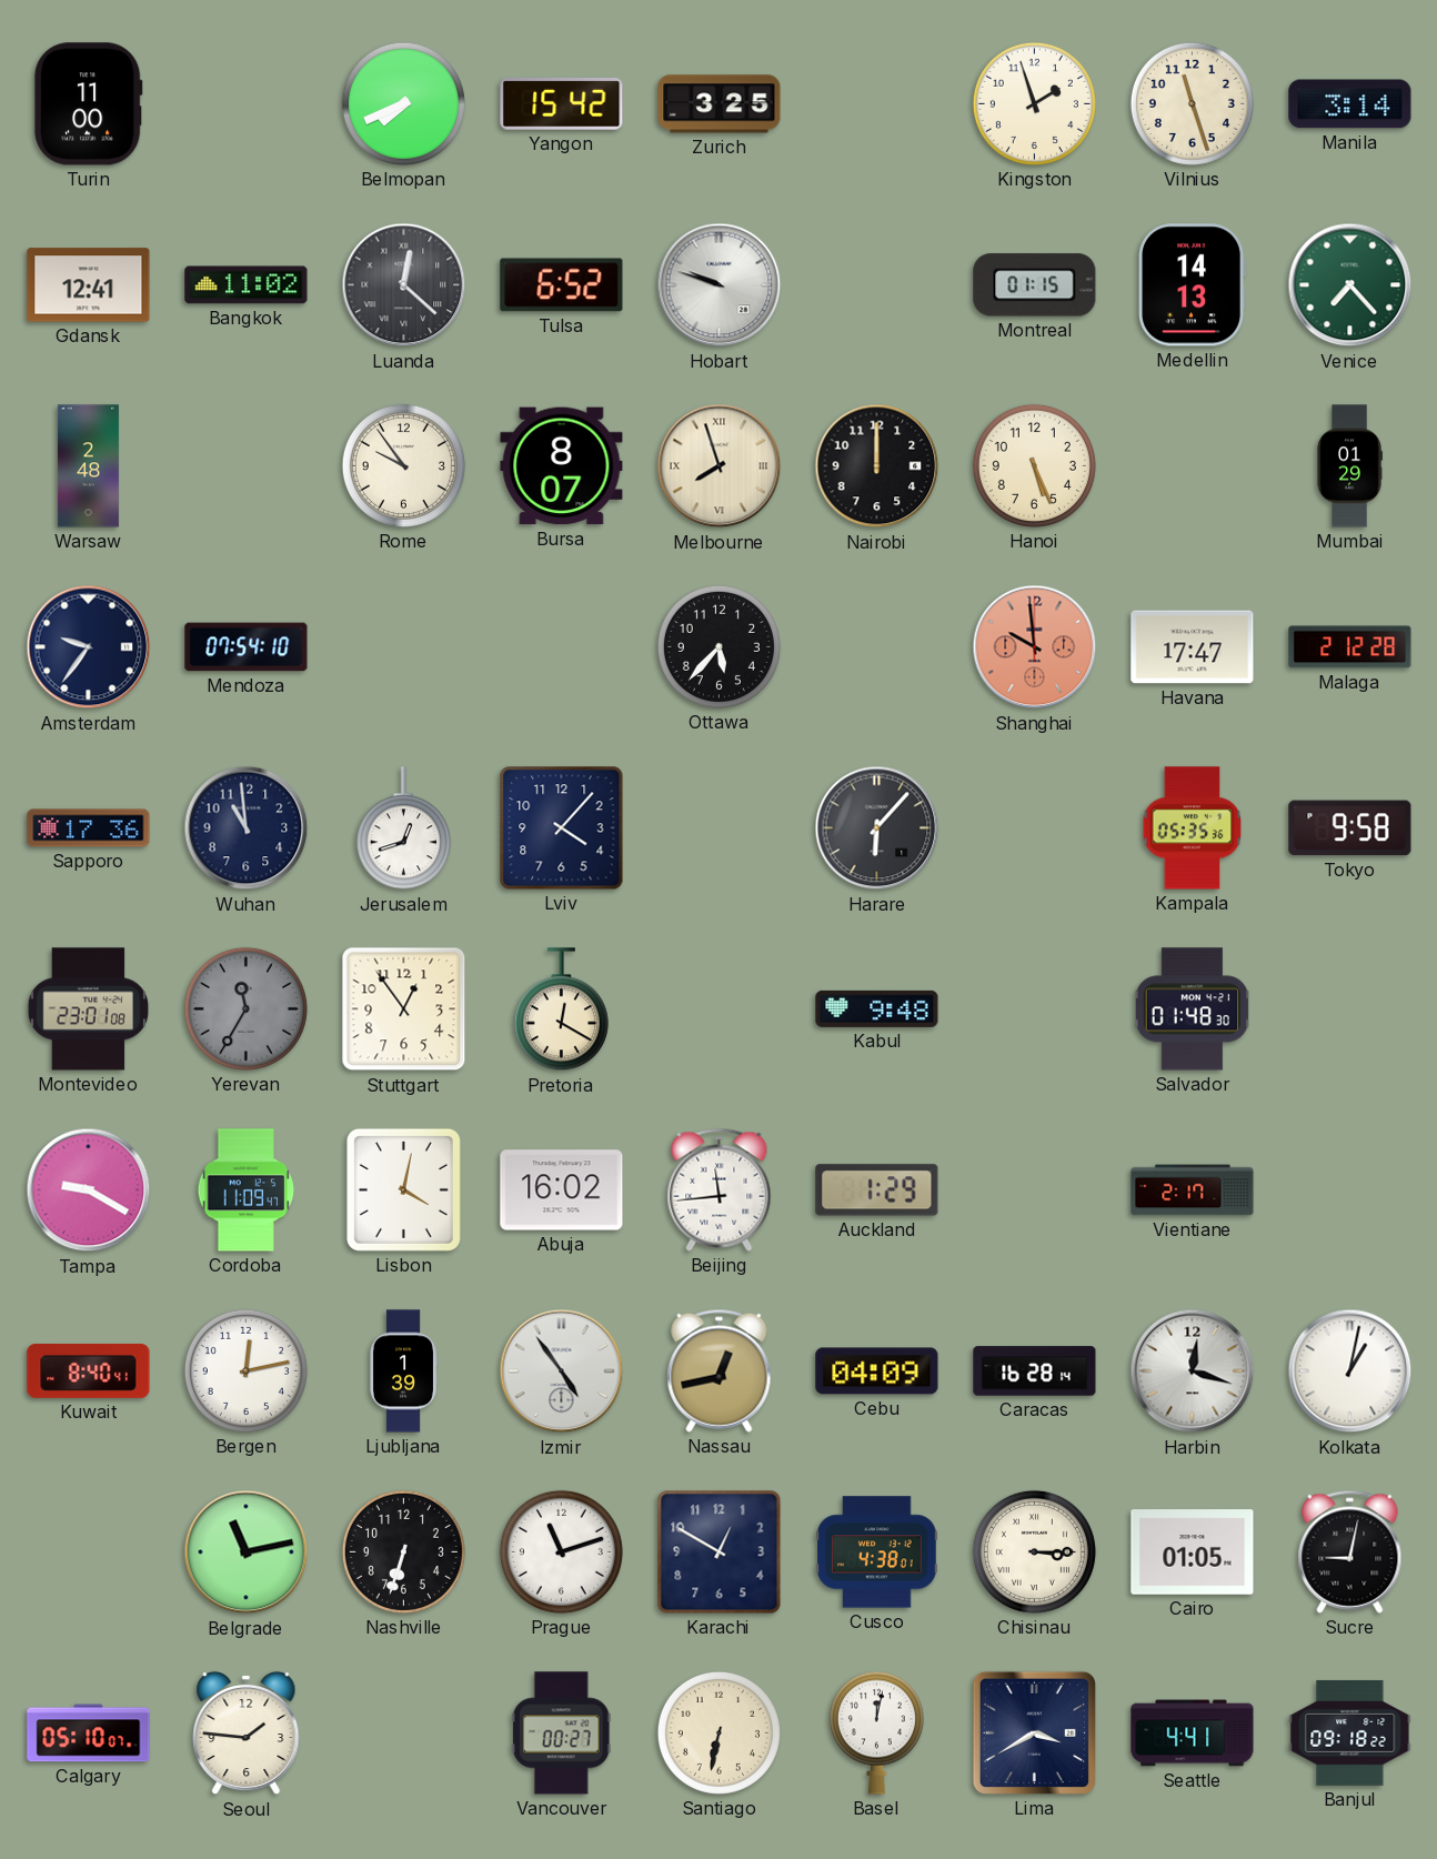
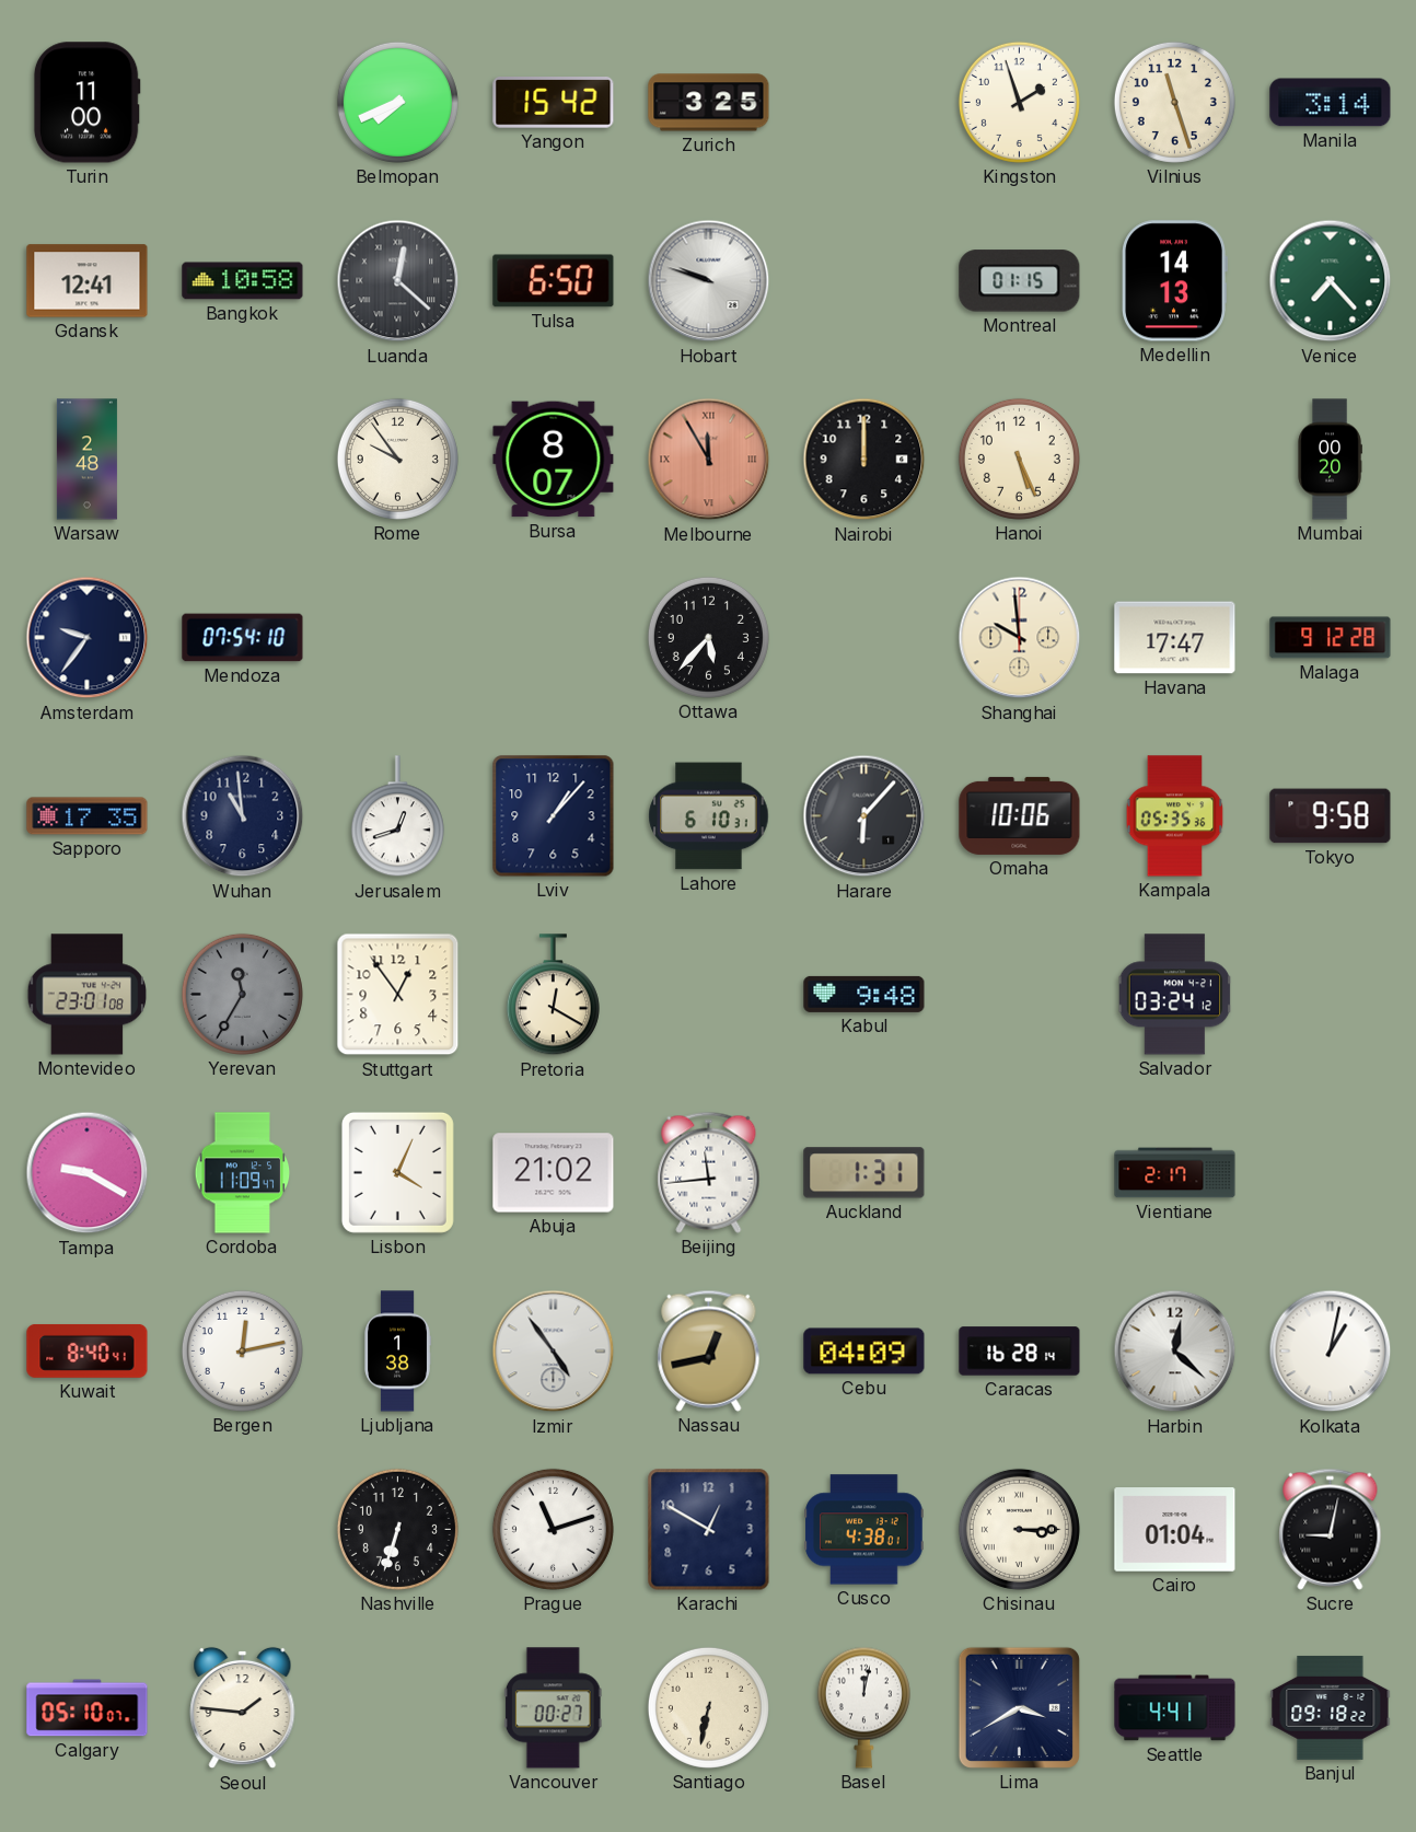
Bangkok: 11:02 -> 10:58
Tulsa: 6:52 -> 6:50
Melbourne: 7:57 -> 11:55
Melbourne dial: cream -> salmon
Mumbai: 01:29 -> 00:20
Shanghai dial: salmon -> cream
Malaga: 2:12 -> 9:12
Sapporo: 17:36 -> 17:35
Lviv: 4:07 -> 1:07
Lahore: none -> 6:10
Omaha: none -> 10:06
Salvador: 01:48 -> 03:24
Lisbon: 4:02 -> 4:04
Abuja: 16:02 -> 21:02
Auckland: 1:29 -> 1:31
Ljubljana: 1:39 -> 1:38
Harbin: 12:18 -> 12:22
Belgrade: 11:13 -> none
Cairo: 01:05 -> 01:04
